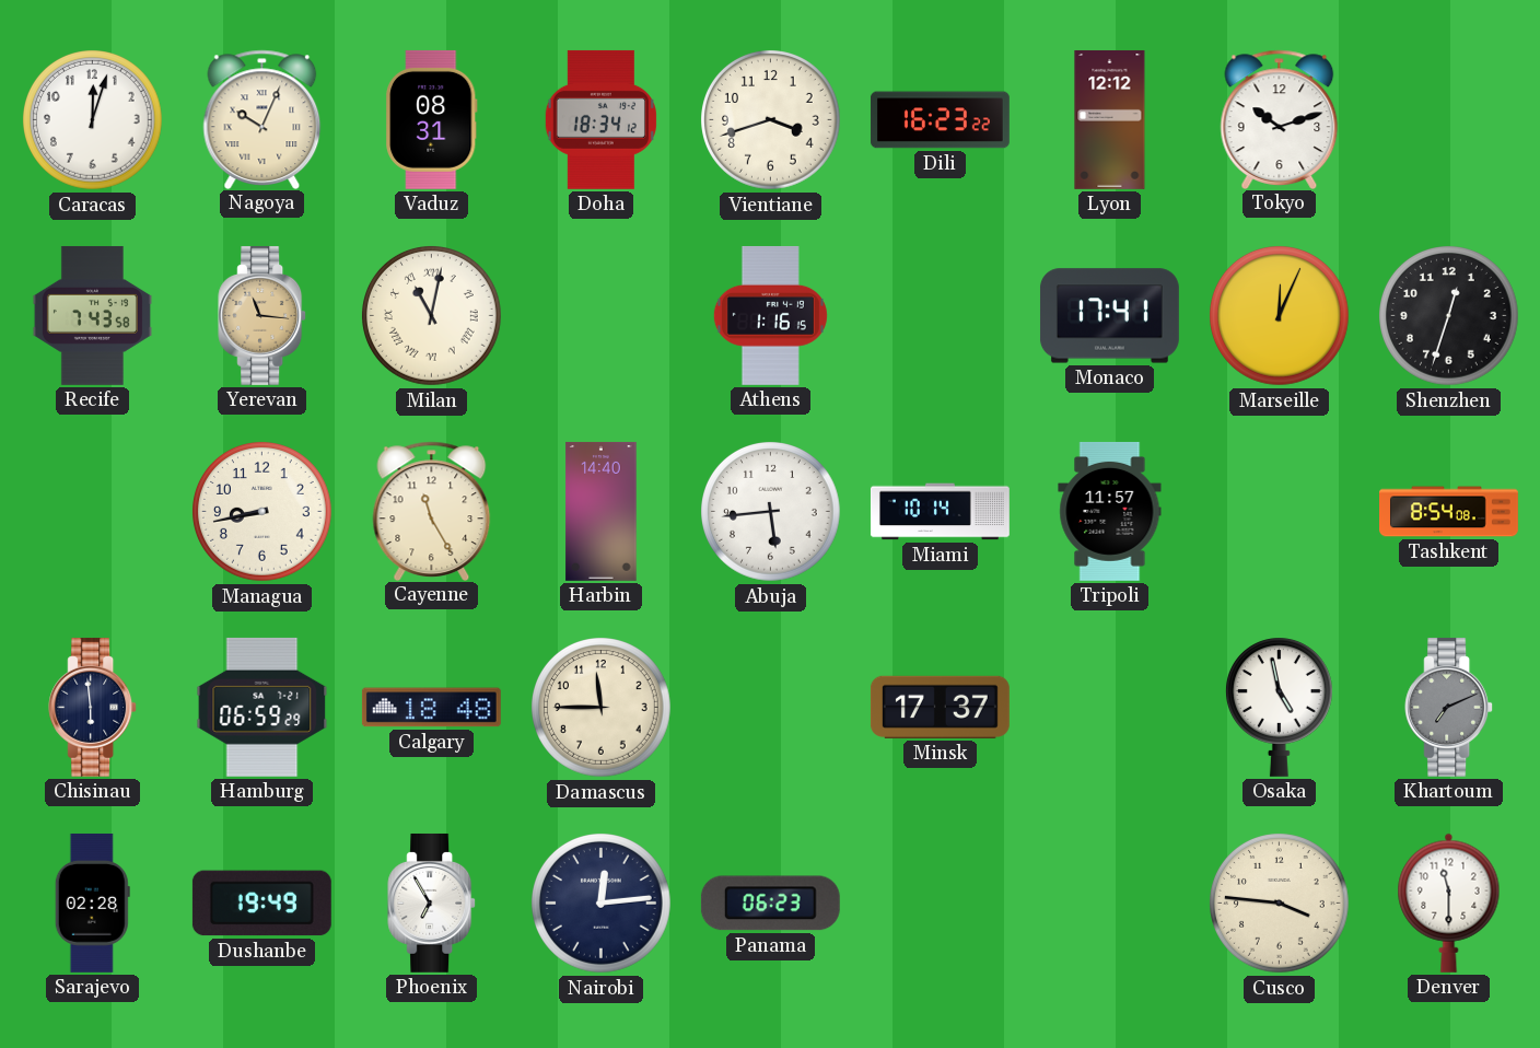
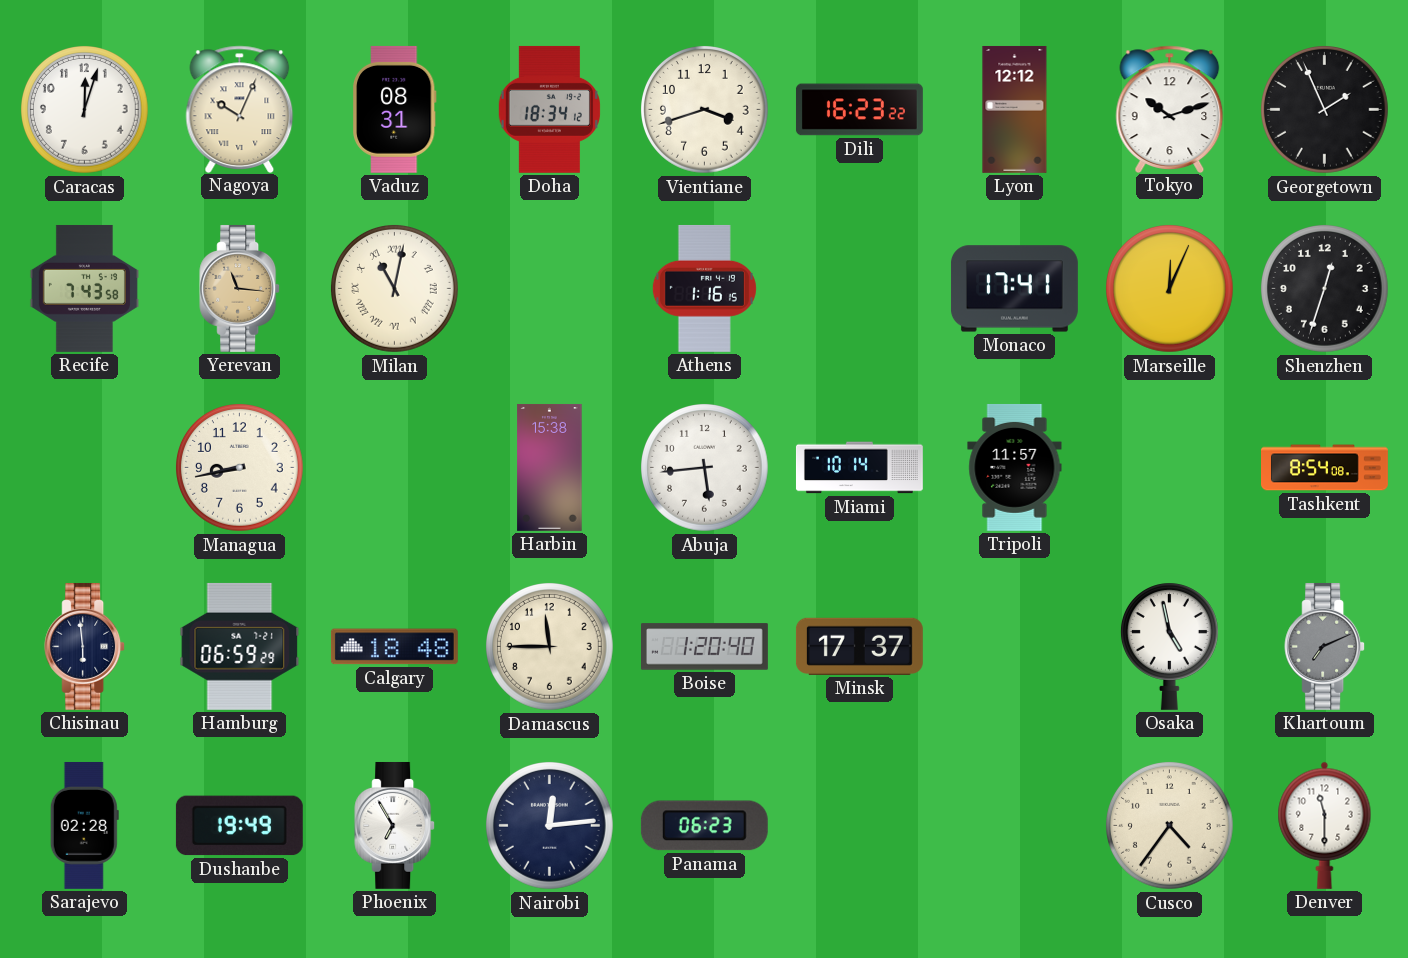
Georgetown: none -> 1:56
Cayenne: 11:25 -> none
Harbin: 14:40 -> 15:38
Boise: none -> 1:20
Cusco: 3:46 -> 4:36
